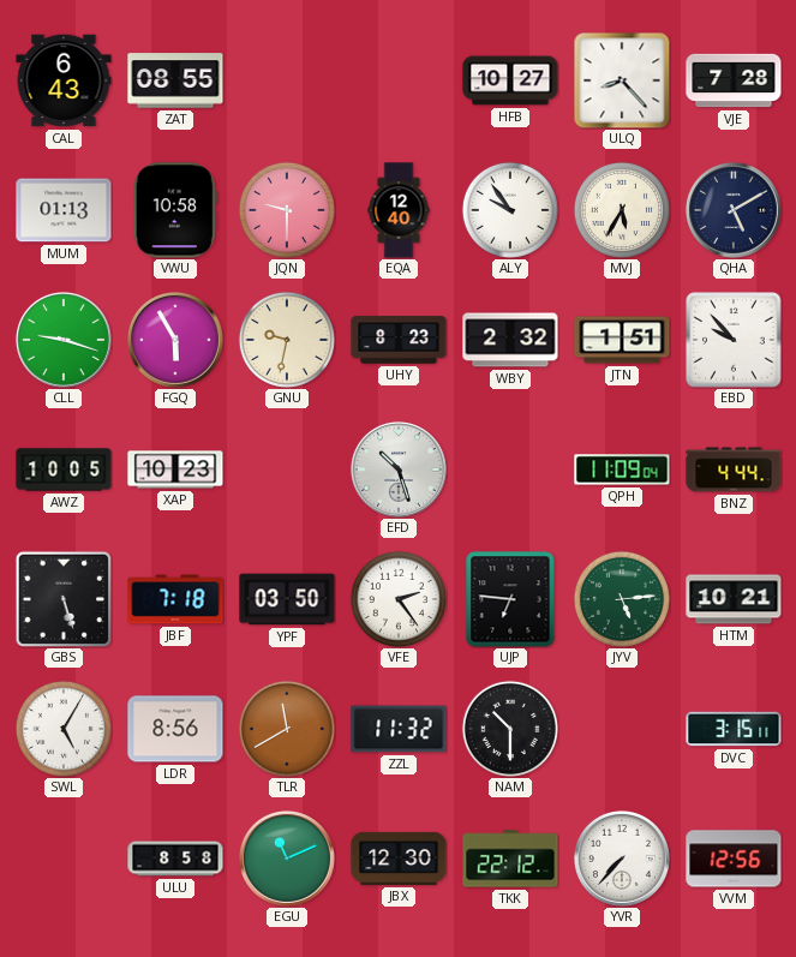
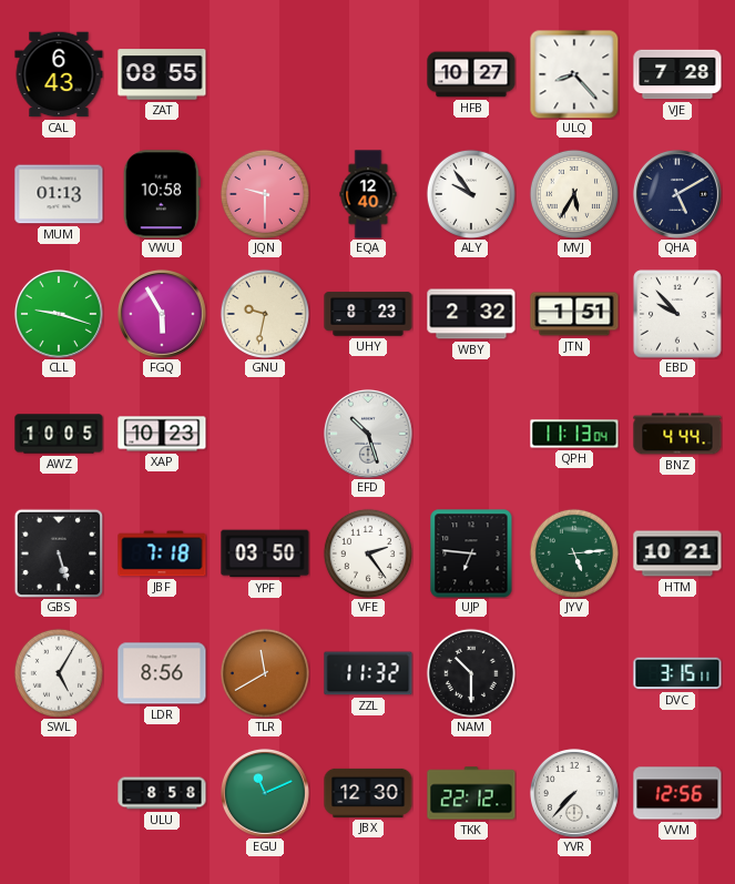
QPH: 11:09 -> 11:13
